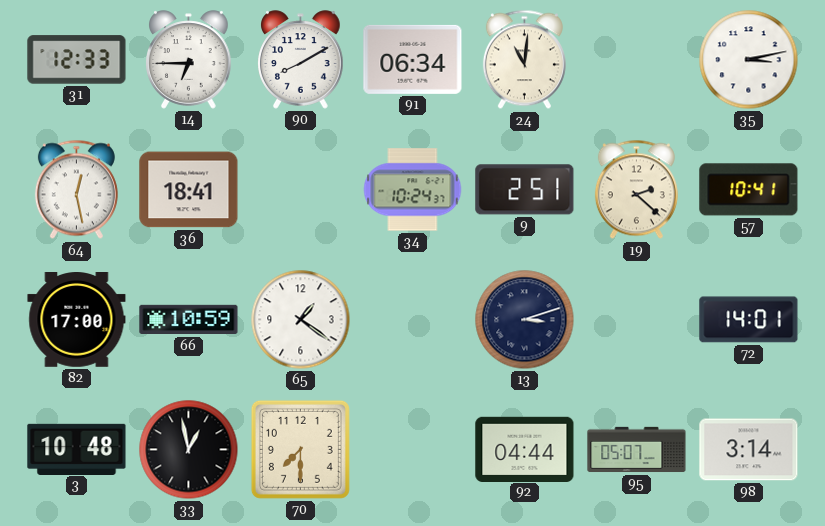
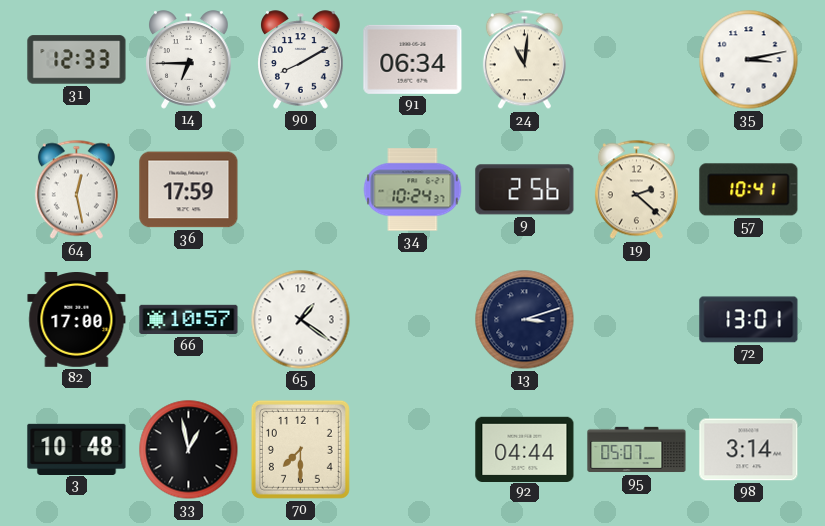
36: 18:41 -> 17:59
9: 2:51 -> 2:56
66: 10:59 -> 10:57
72: 14:01 -> 13:01
